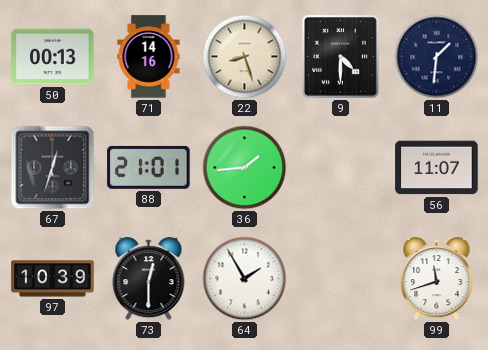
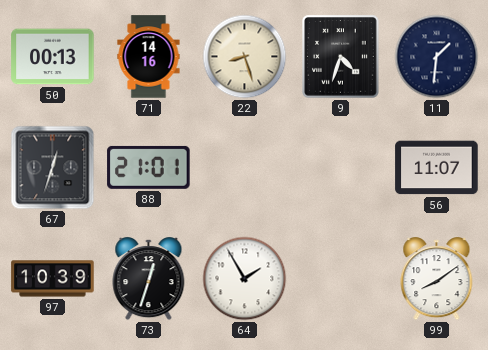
9: 4:30 -> 4:33
36: 1:44 -> none
73: 12:30 -> 12:33
99: 11:42 -> 8:09
